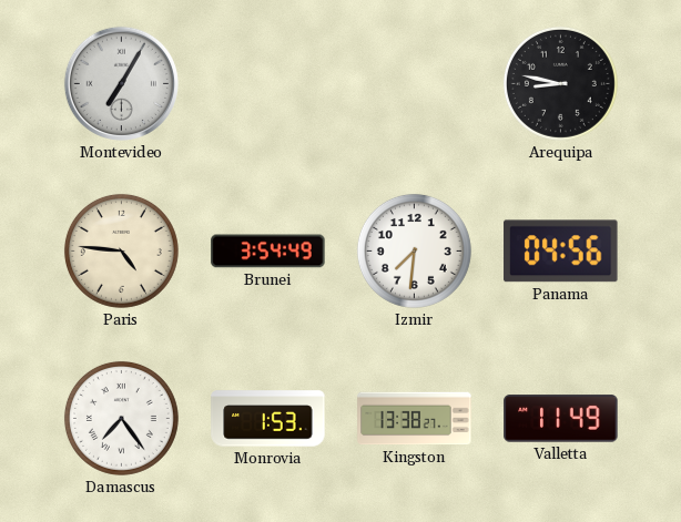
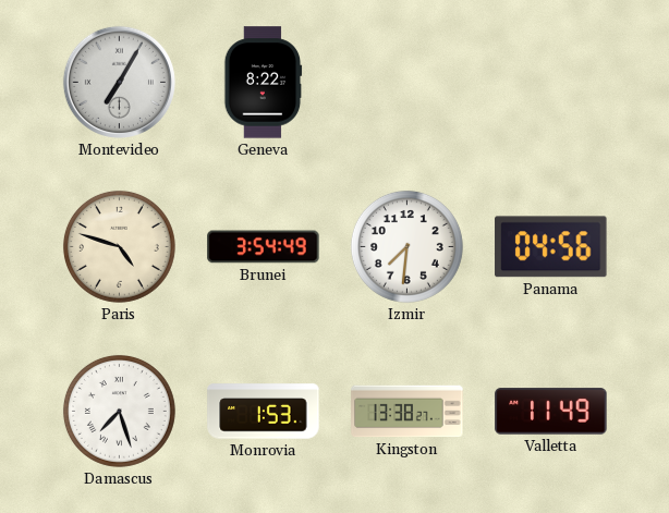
Geneva: none -> 8:22
Arequipa: 8:47 -> none
Paris: 4:46 -> 4:48
Damascus: 7:24 -> 7:27
